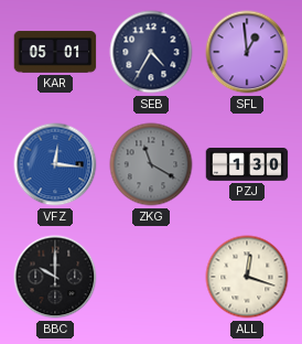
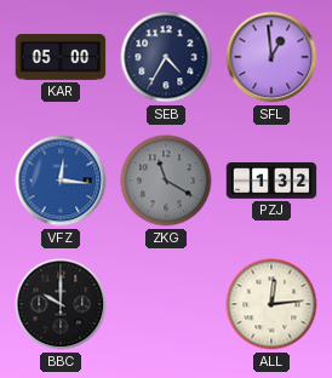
KAR: 05:01 -> 05:00
PZJ: 1:30 -> 1:32
ALL: 12:18 -> 12:14
